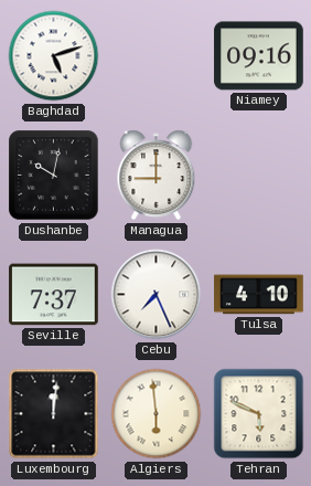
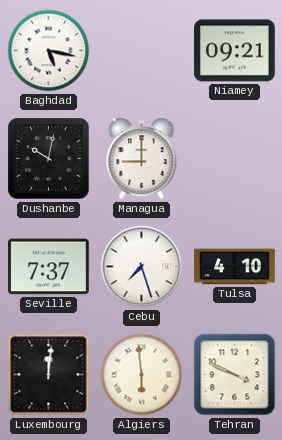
Baghdad: 5:12 -> 5:17
Niamey: 09:16 -> 09:21
Cebu: 7:26 -> 7:27
Tehran: 5:49 -> 3:49
